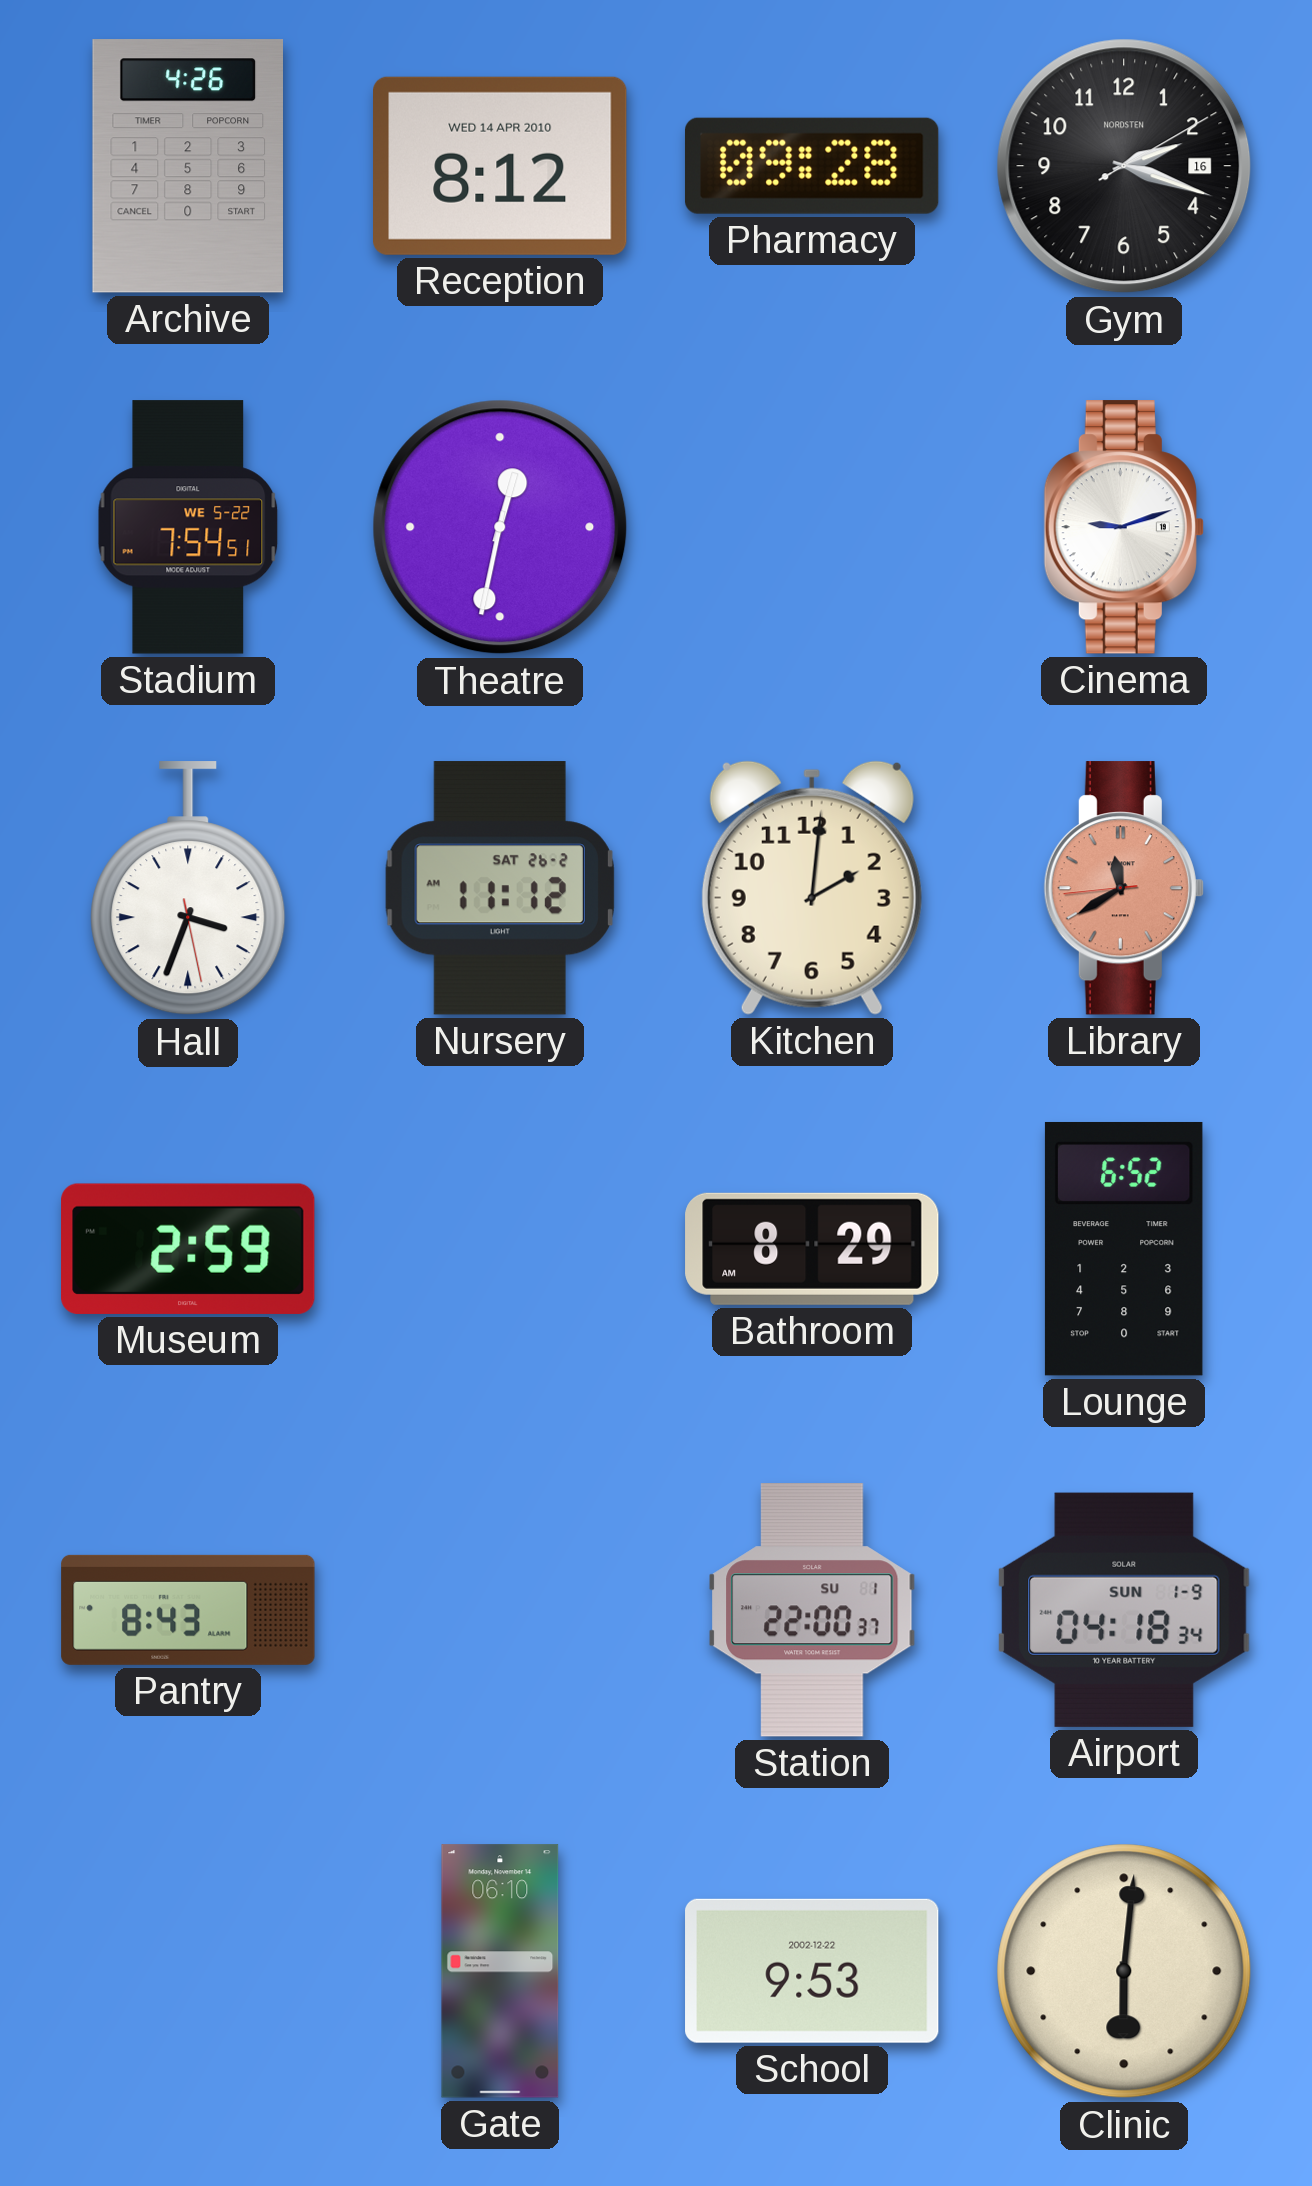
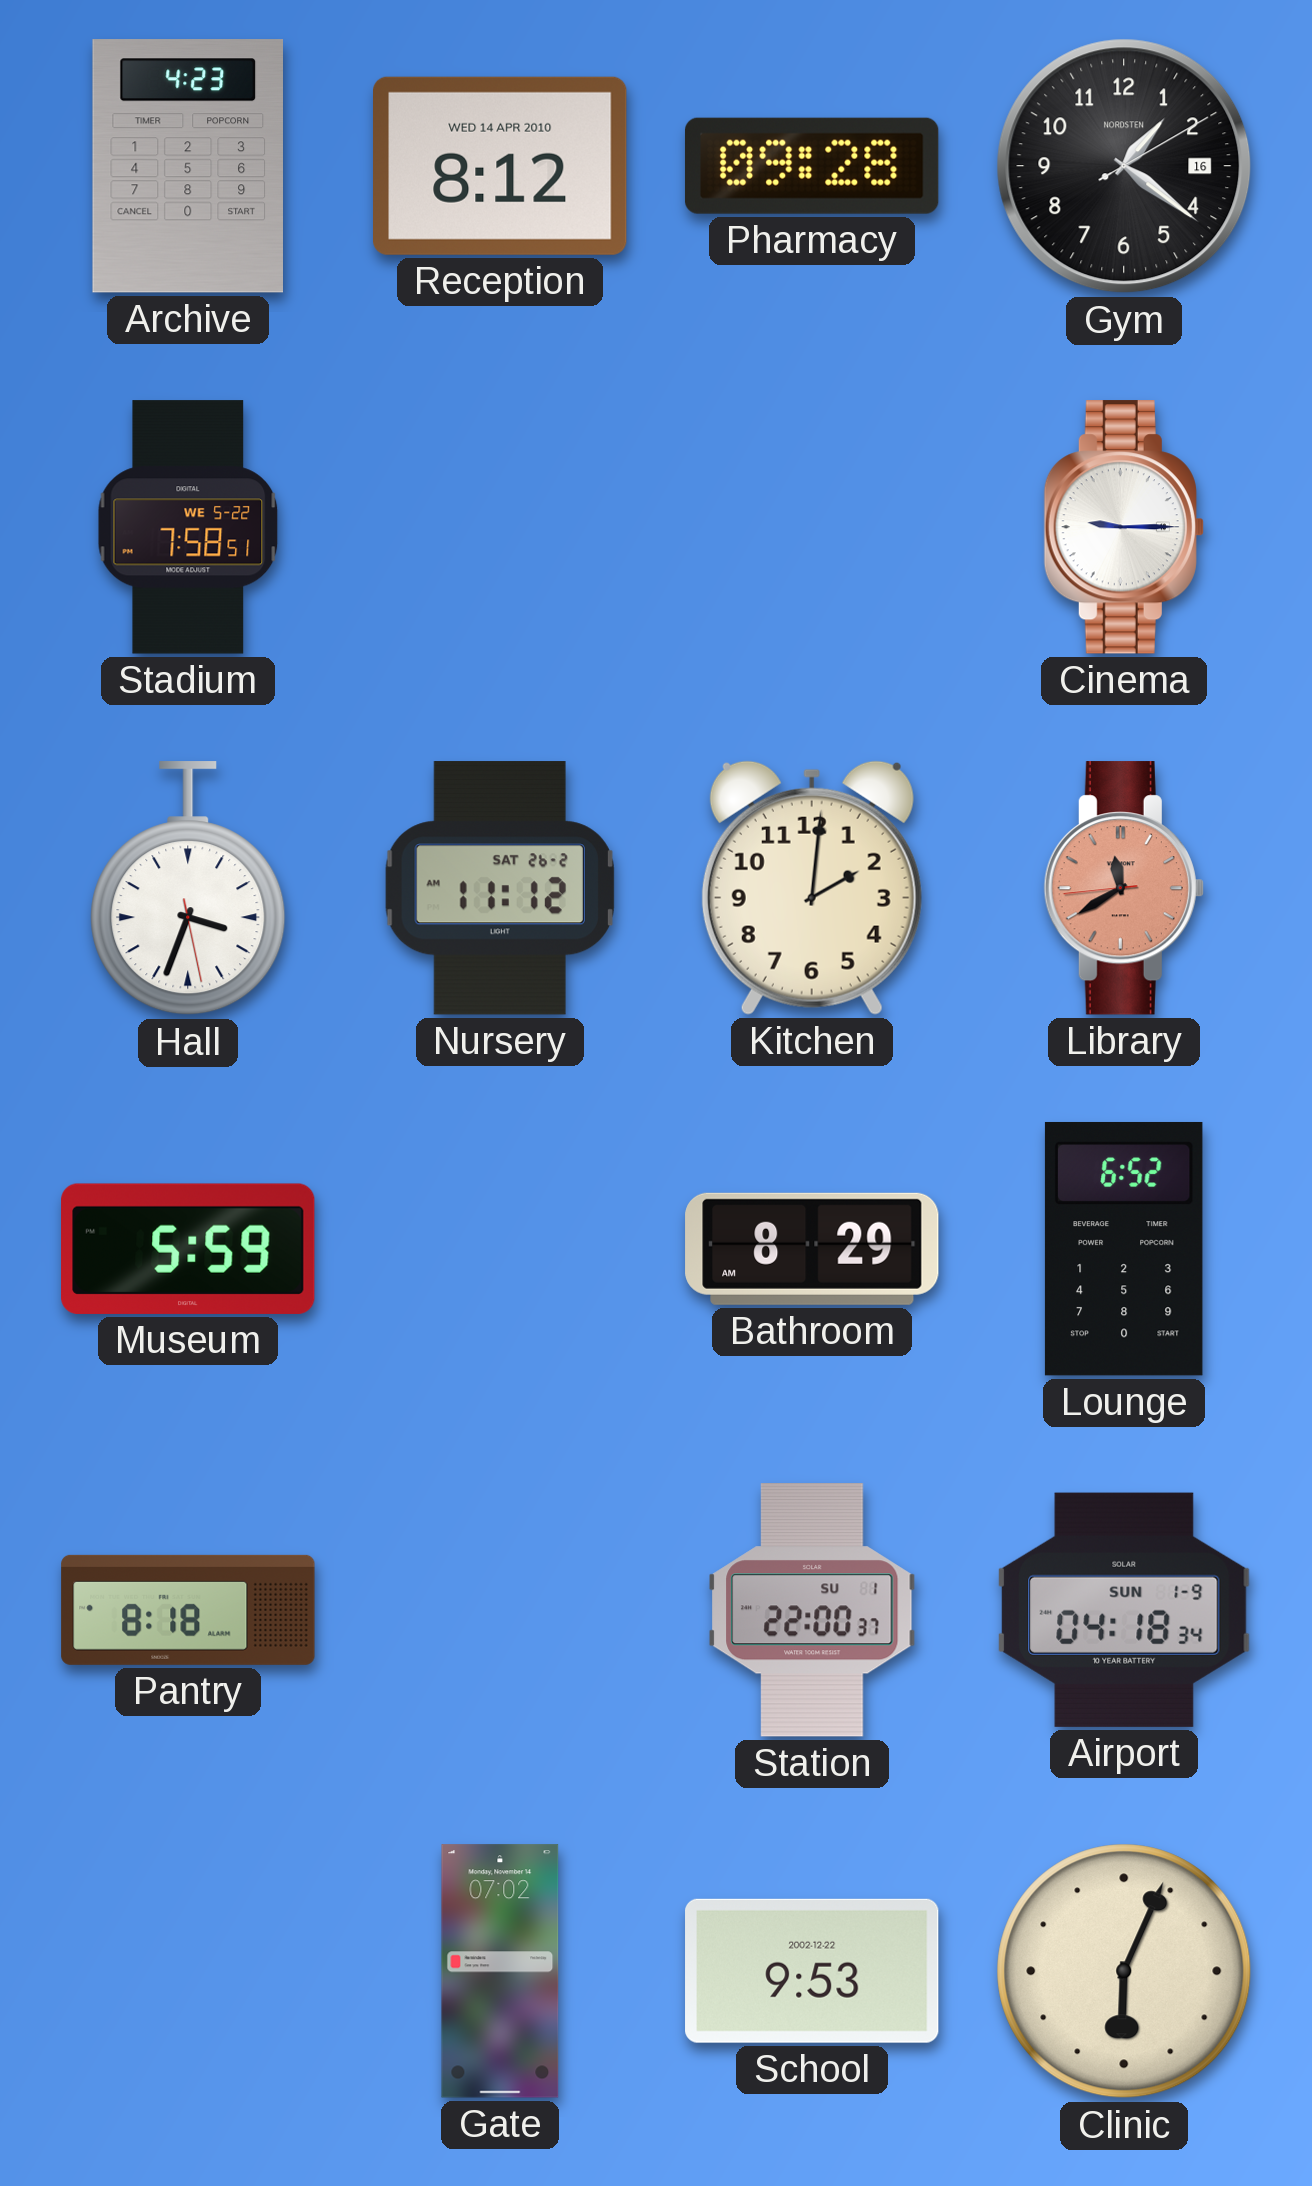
Archive: 4:26 -> 4:23
Gym: 2:18 -> 1:21
Stadium: 7:54 -> 7:58
Theatre: 12:32 -> none
Cinema: 9:12 -> 9:15
Museum: 2:59 -> 5:59
Pantry: 8:43 -> 8:18
Gate: 06:10 -> 07:02
Clinic: 6:01 -> 6:04
